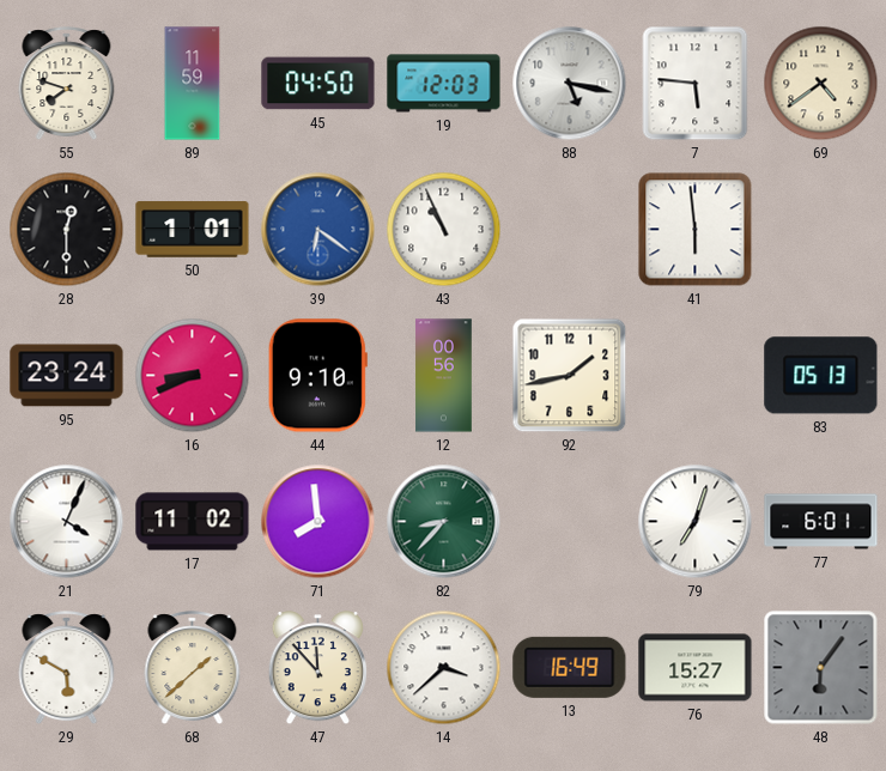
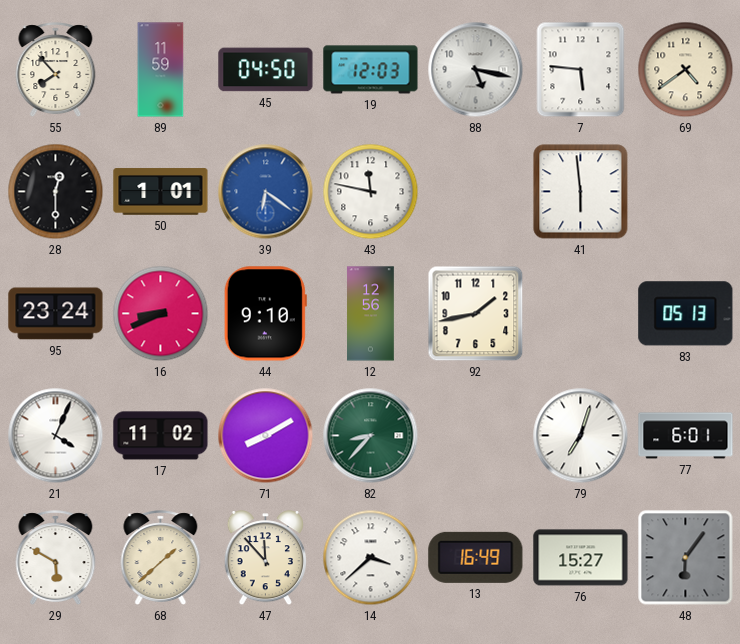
55: 7:48 -> 7:53
43: 10:56 -> 11:47
12: 00:56 -> 12:56
71: 7:59 -> 8:10
